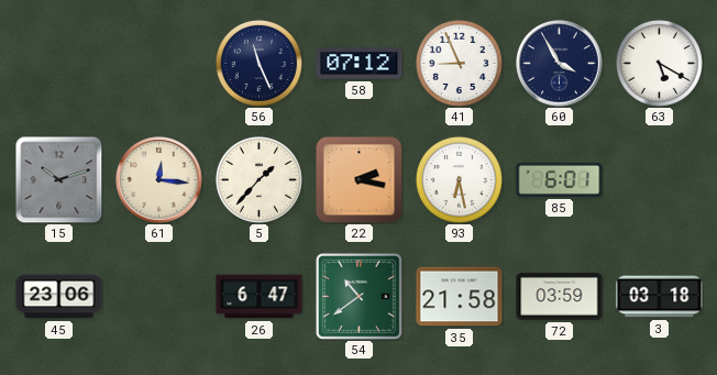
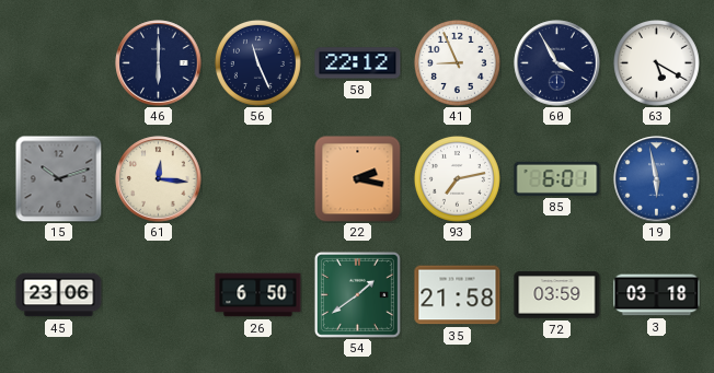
46: none -> 6:00
58: 07:12 -> 22:12
5: 1:37 -> none
93: 6:28 -> 7:13
19: none -> 5:58
26: 6:47 -> 6:50
54: 10:39 -> 1:39
